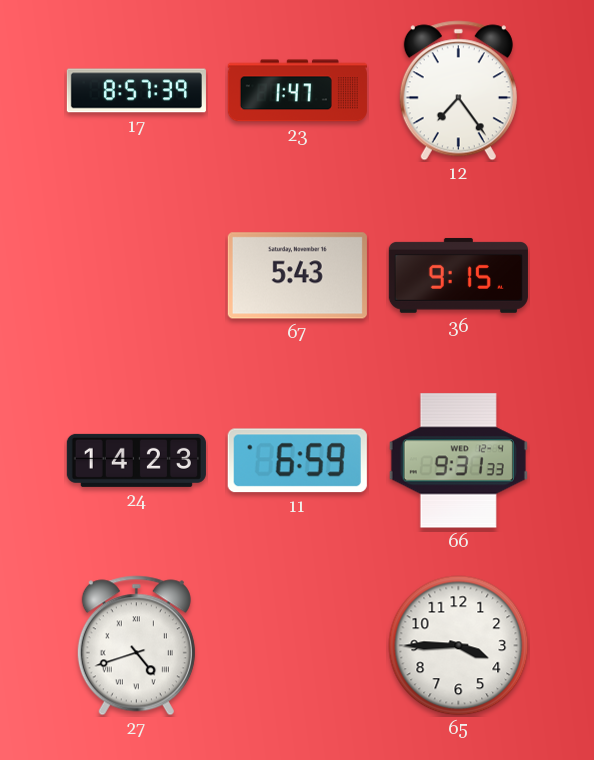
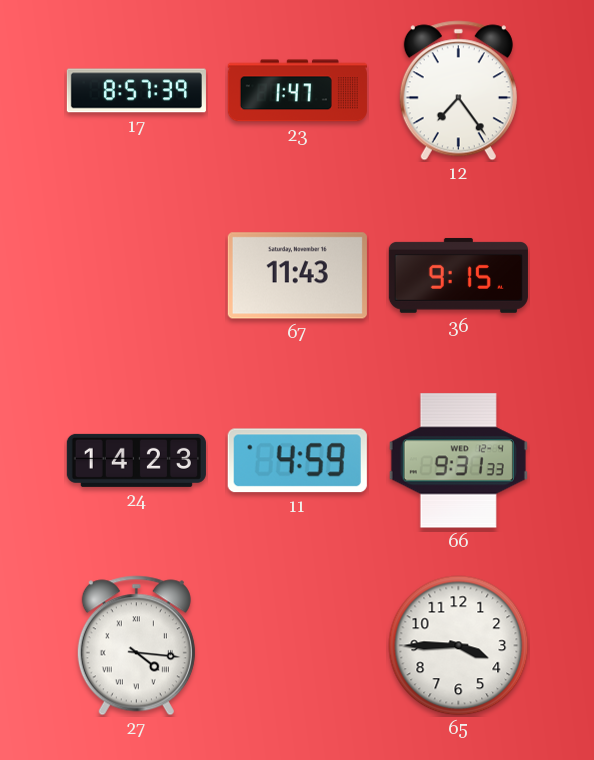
67: 5:43 -> 11:43
11: 6:59 -> 4:59
27: 4:42 -> 4:16
